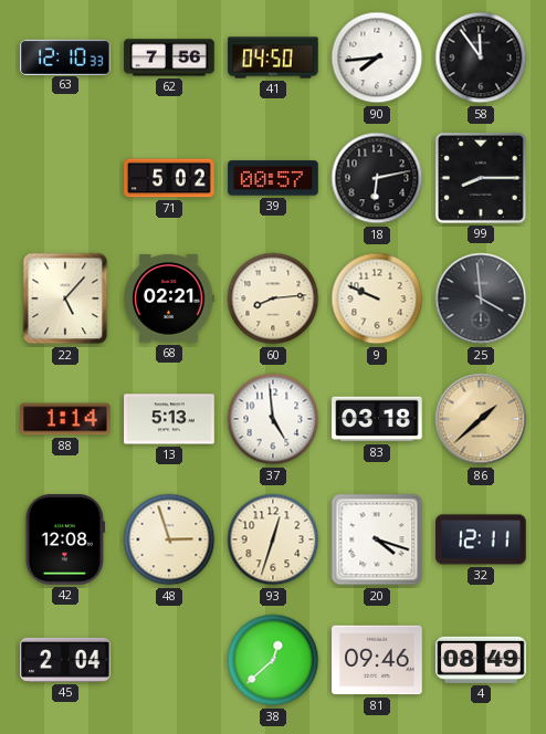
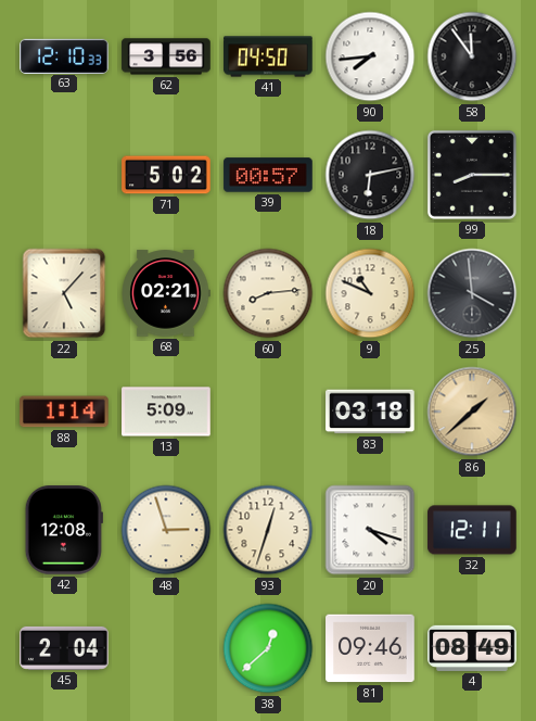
62: 7:56 -> 3:56
9: 9:49 -> 10:49
13: 5:13 -> 5:09
37: 4:59 -> none
